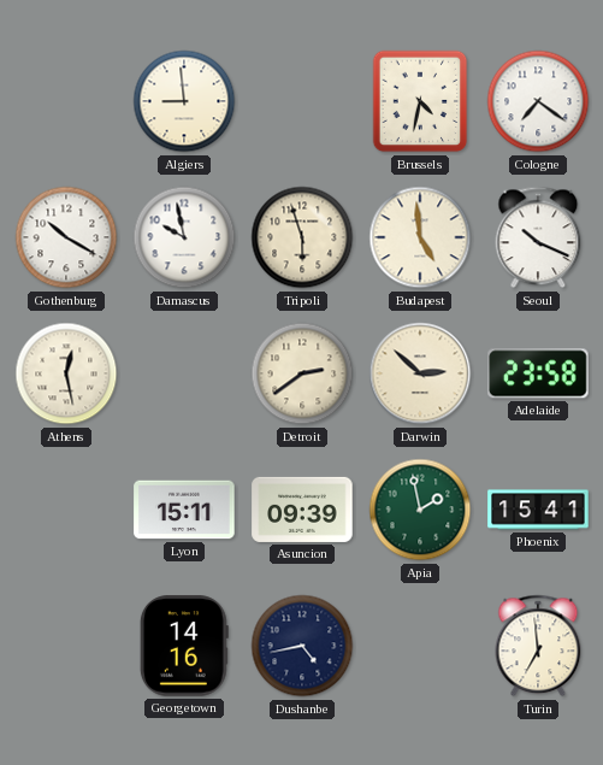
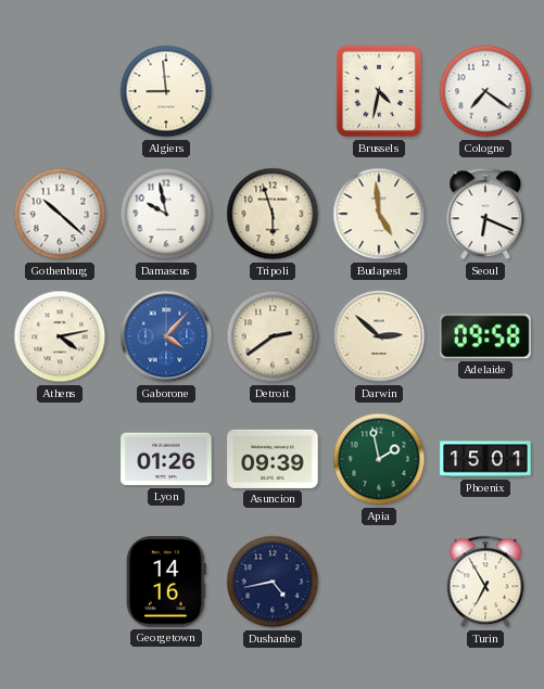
Gothenburg: 10:20 -> 10:22
Seoul: 10:19 -> 6:19
Athens: 12:28 -> 4:13
Gaborone: none -> 4:07
Adelaide: 23:58 -> 09:58
Lyon: 15:11 -> 01:26
Phoenix: 15:41 -> 15:01
Turin: 6:59 -> 6:55
